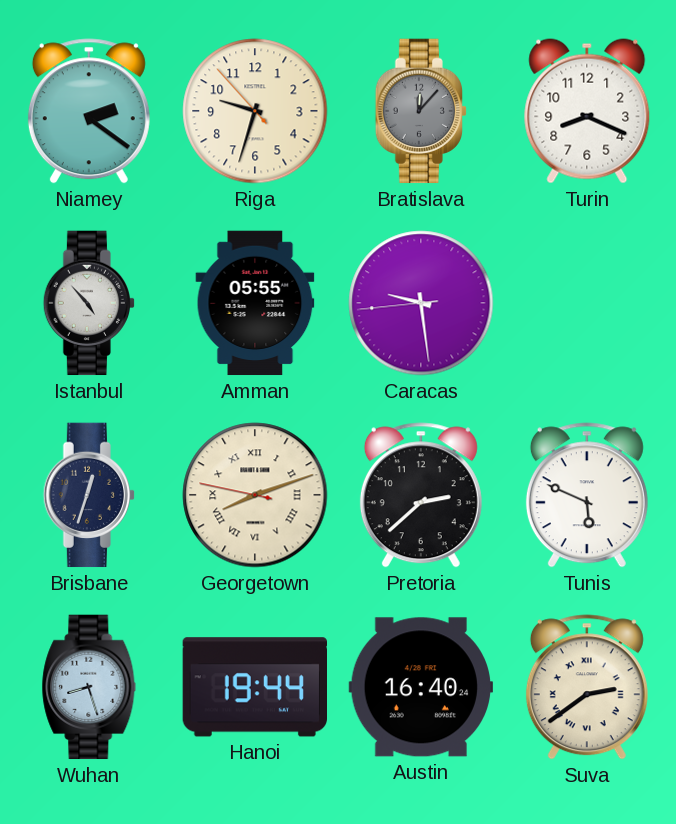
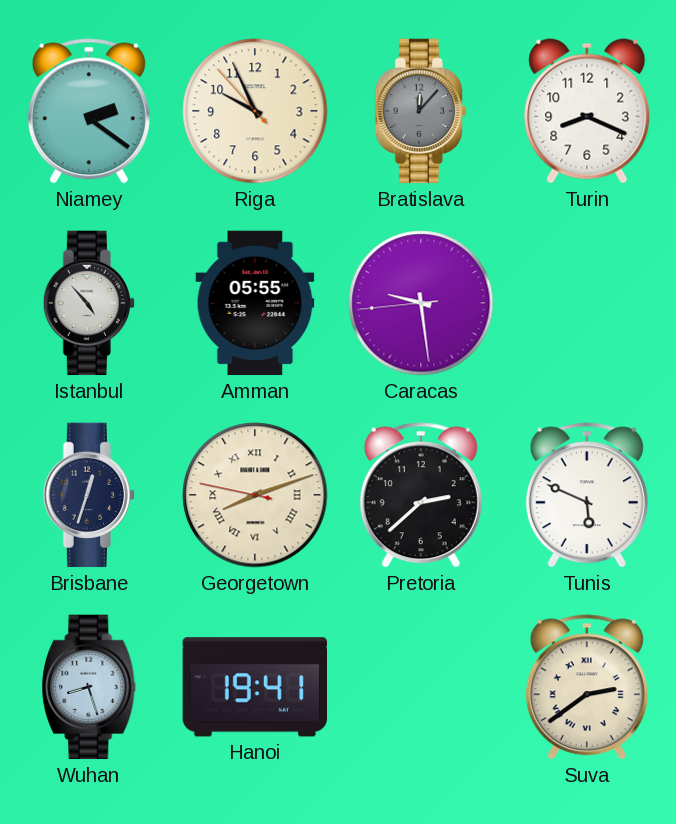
Riga: 9:32 -> 9:55
Hanoi: 19:44 -> 19:41
Austin: 16:40 -> none
